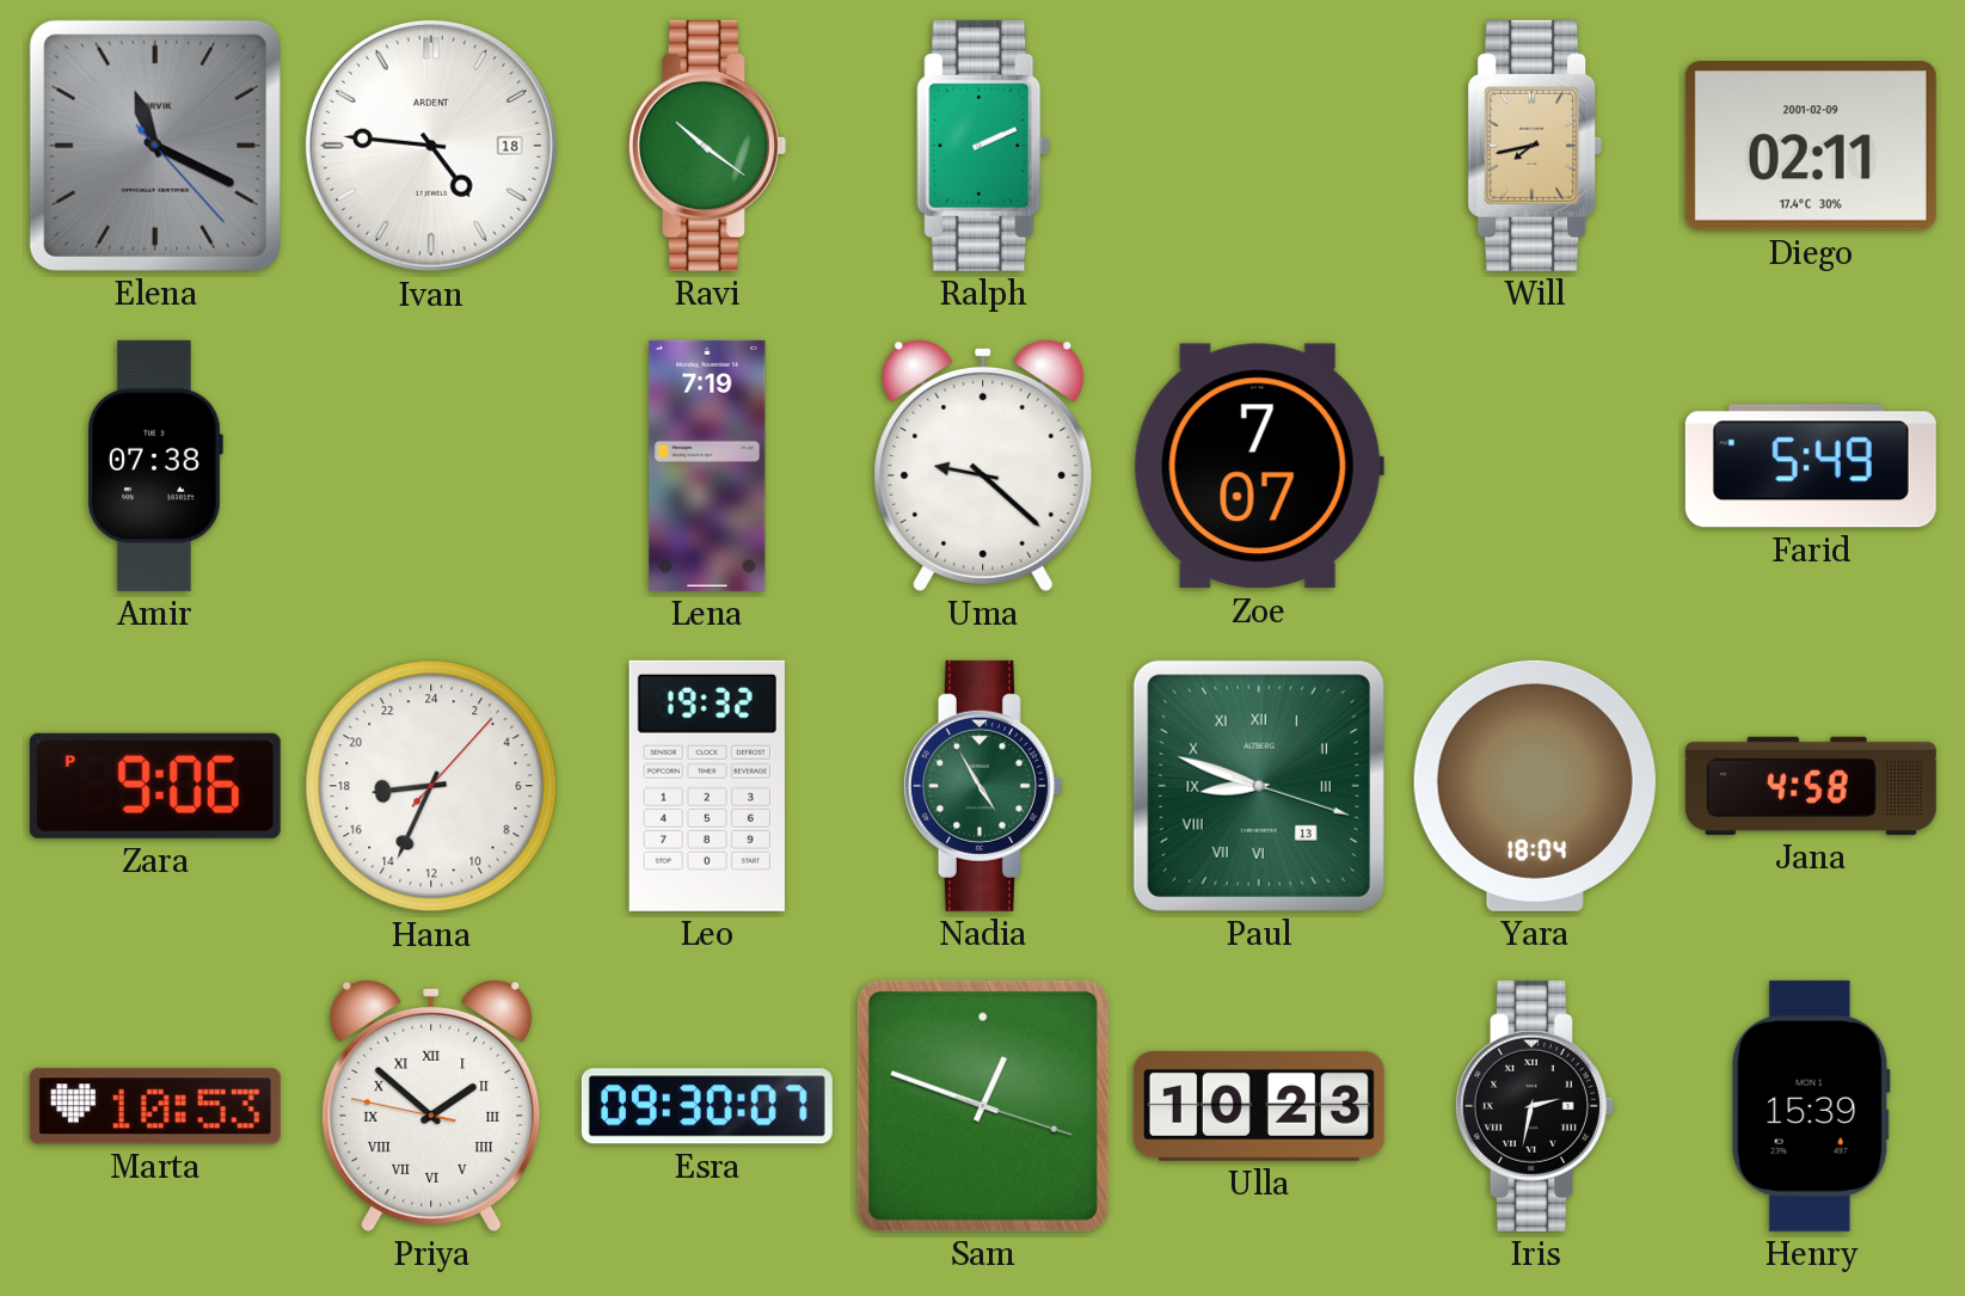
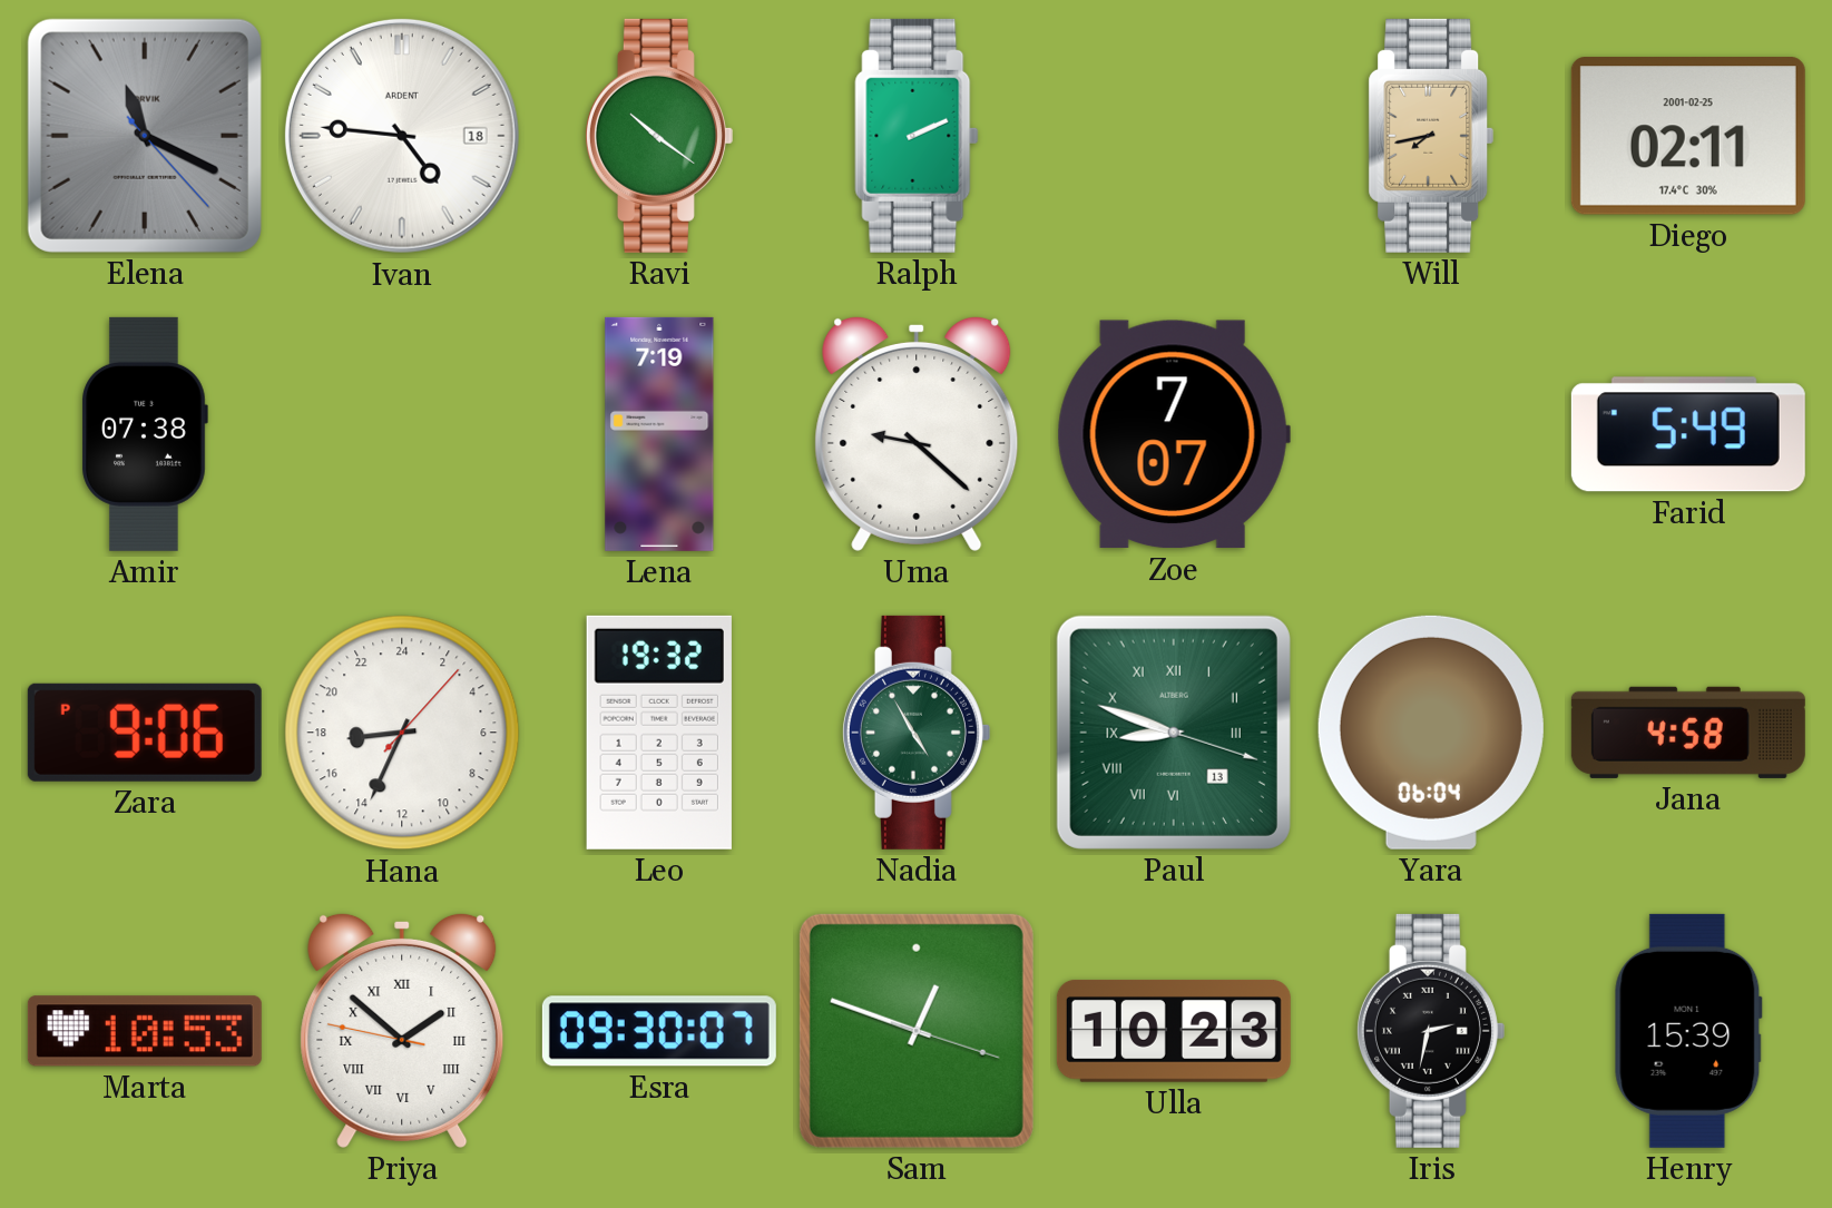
Diego date: 2001-02-09 -> 2001-02-25
Yara: 18:04 -> 06:04
